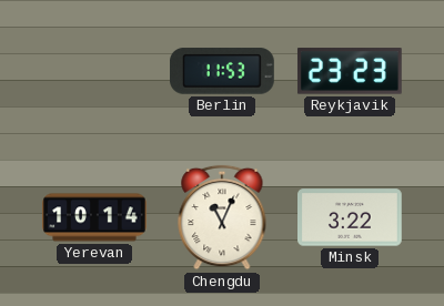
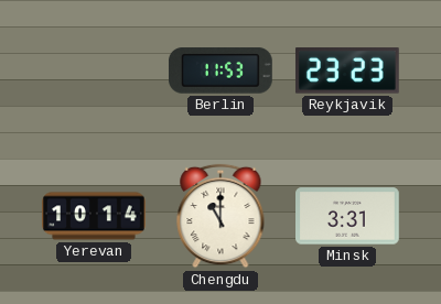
Chengdu: 11:04 -> 11:00
Minsk: 3:22 -> 3:31
